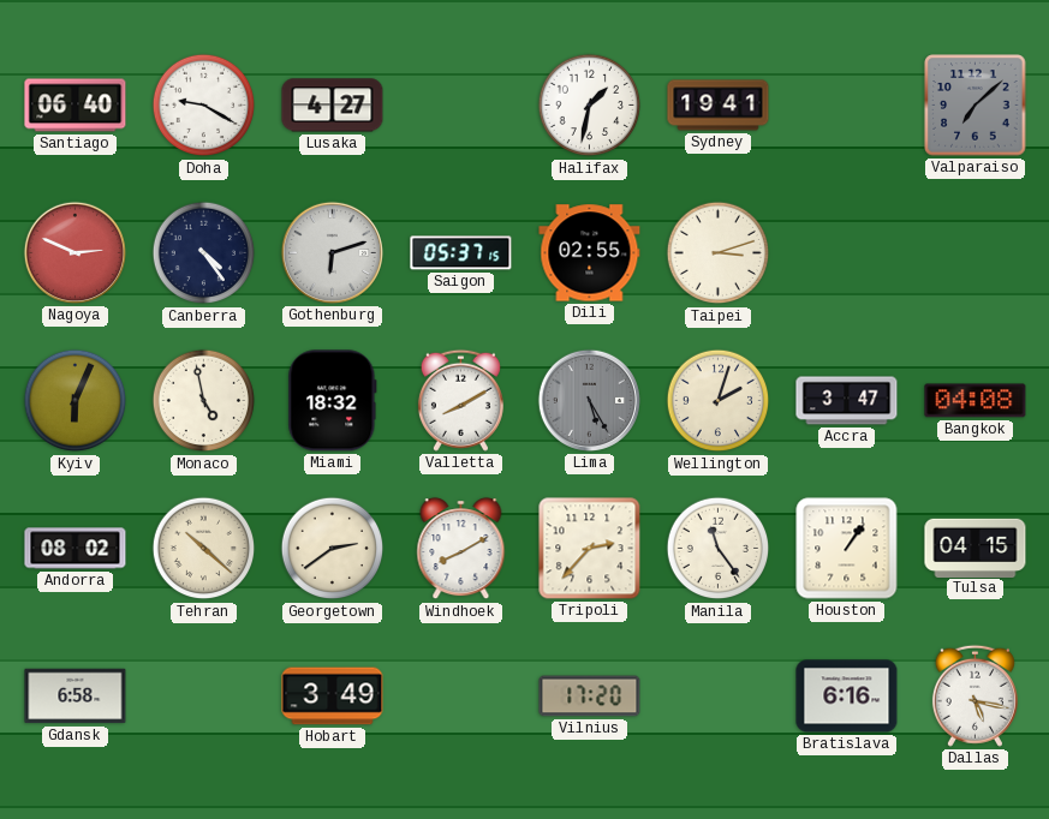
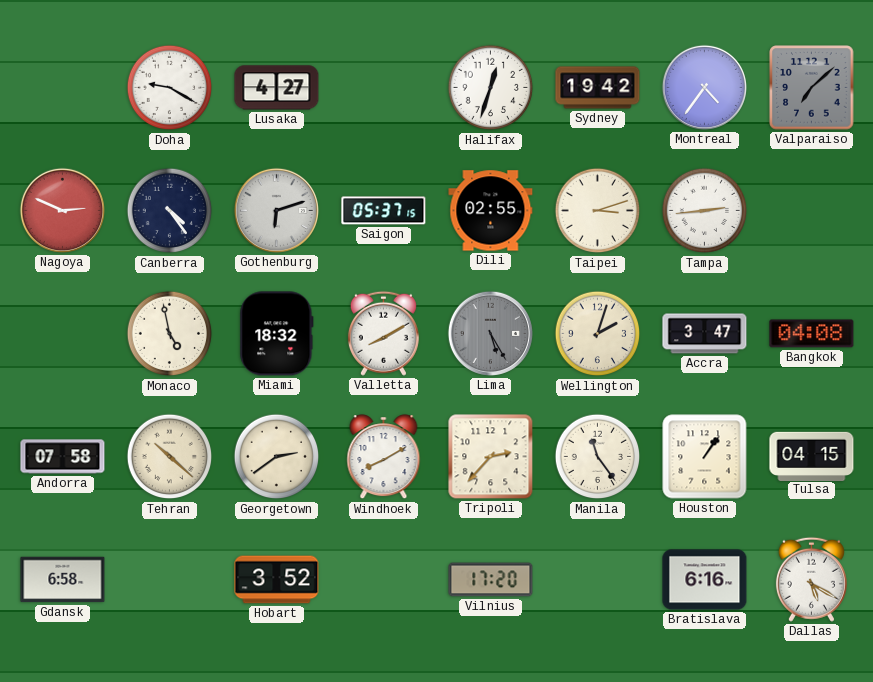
Santiago: 06:40 -> none
Halifax: 1:32 -> 12:33
Sydney: 19:41 -> 19:42
Montreal: none -> 4:36
Tampa: none -> 2:44
Kyiv: 6:04 -> none
Andorra: 08:02 -> 07:58
Hobart: 3:49 -> 3:52
Dallas: 5:17 -> 5:20
